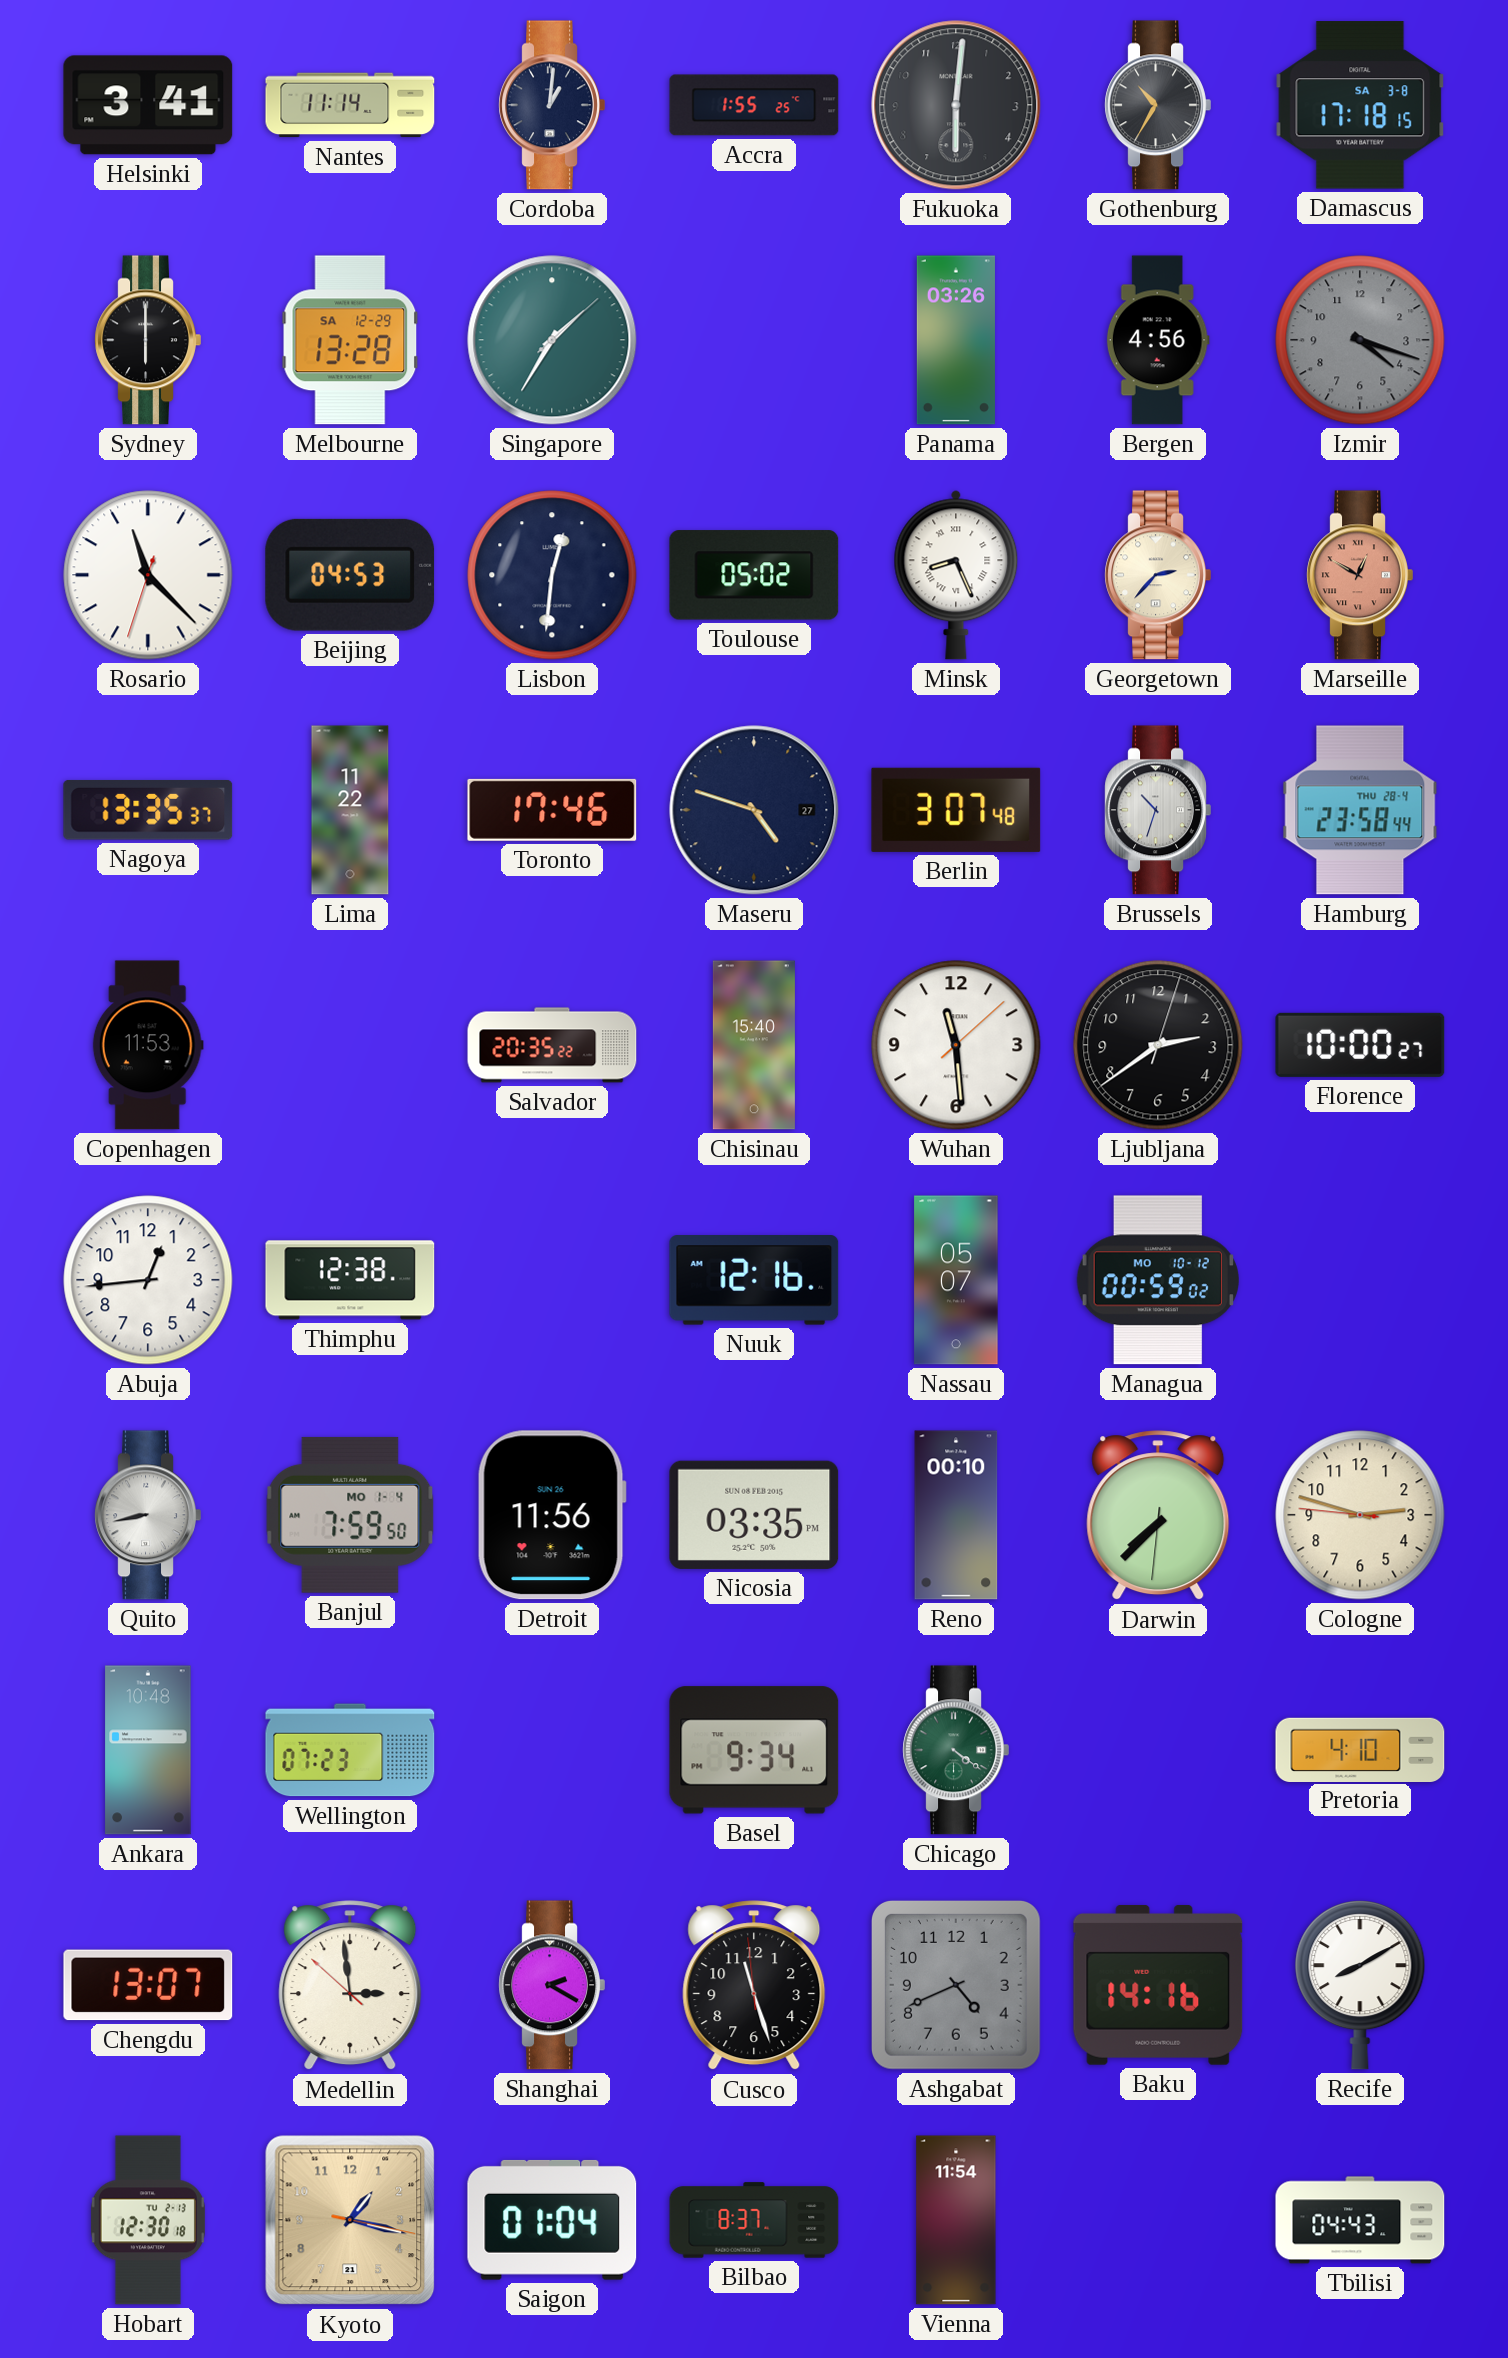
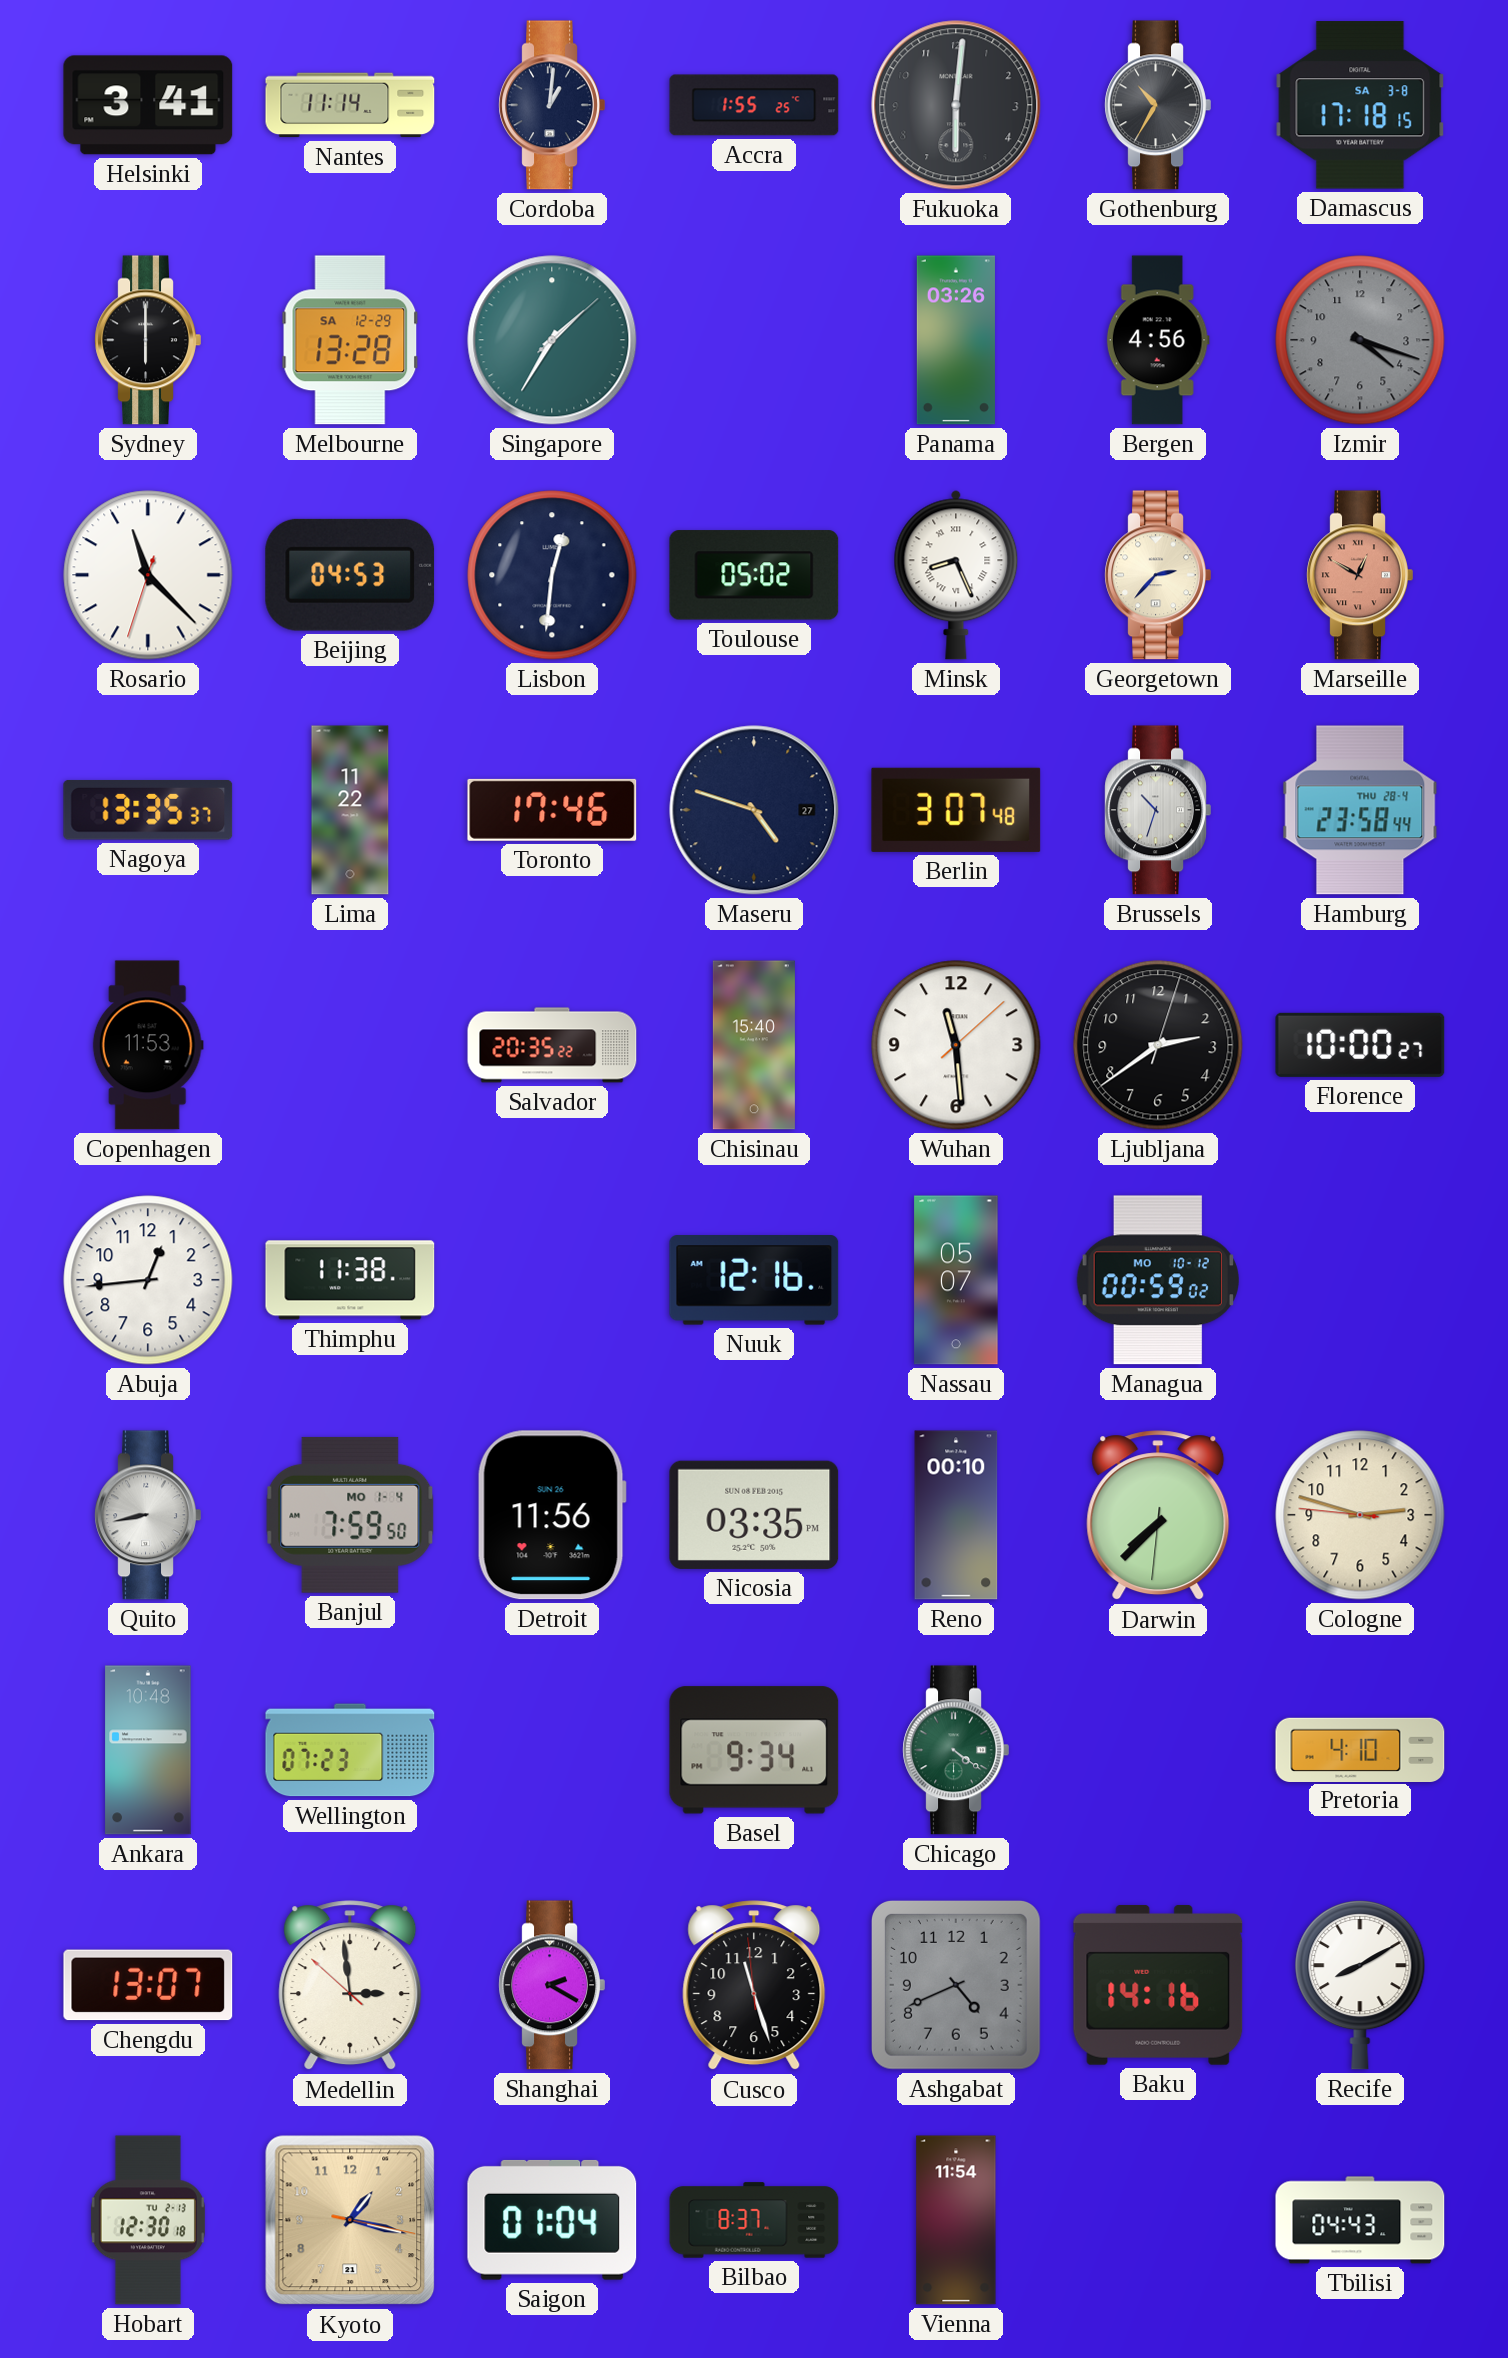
Thimphu: 12:38 -> 11:38
